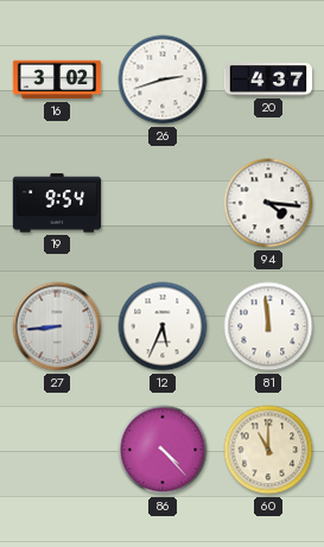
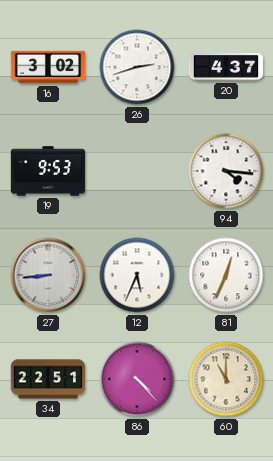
19: 9:54 -> 9:53
81: 11:59 -> 12:34
34: none -> 22:51
